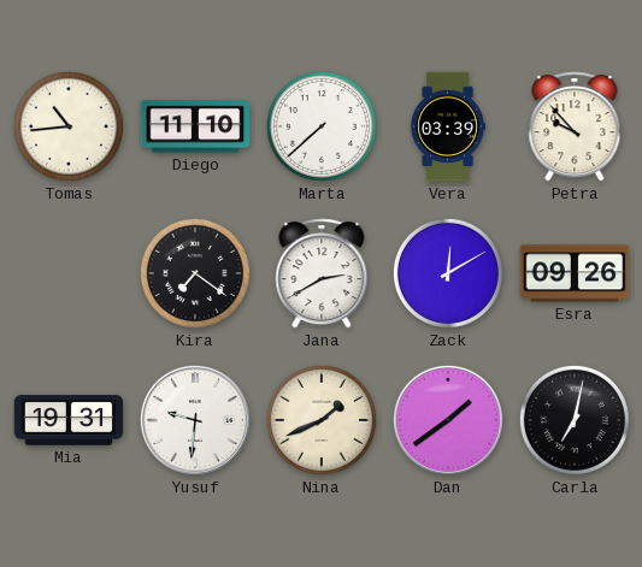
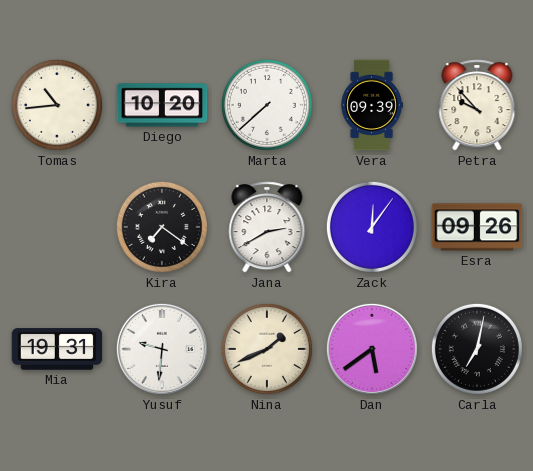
Diego: 11:10 -> 10:20
Vera: 03:39 -> 09:39
Zack: 12:10 -> 12:06
Dan: 1:39 -> 5:39
